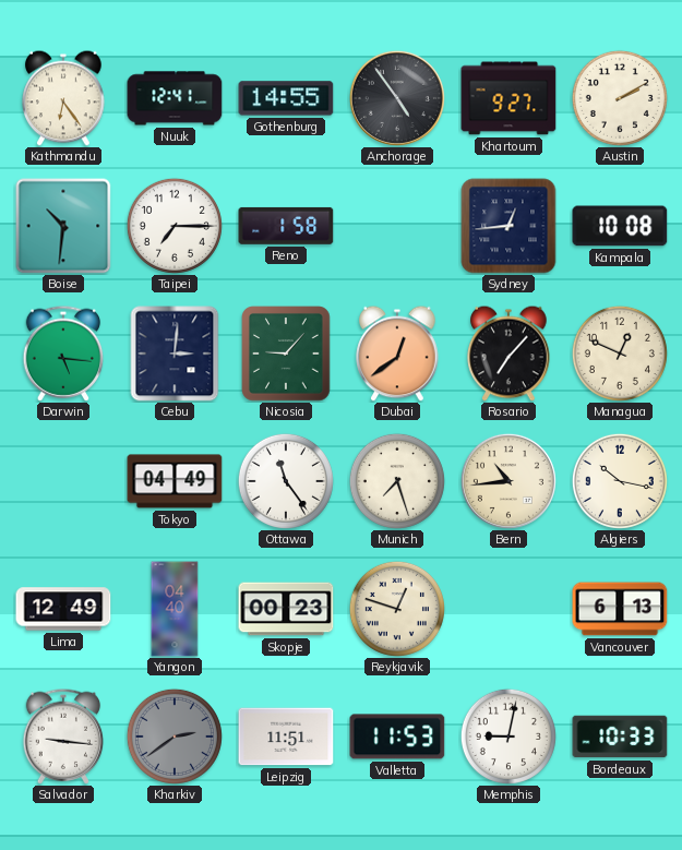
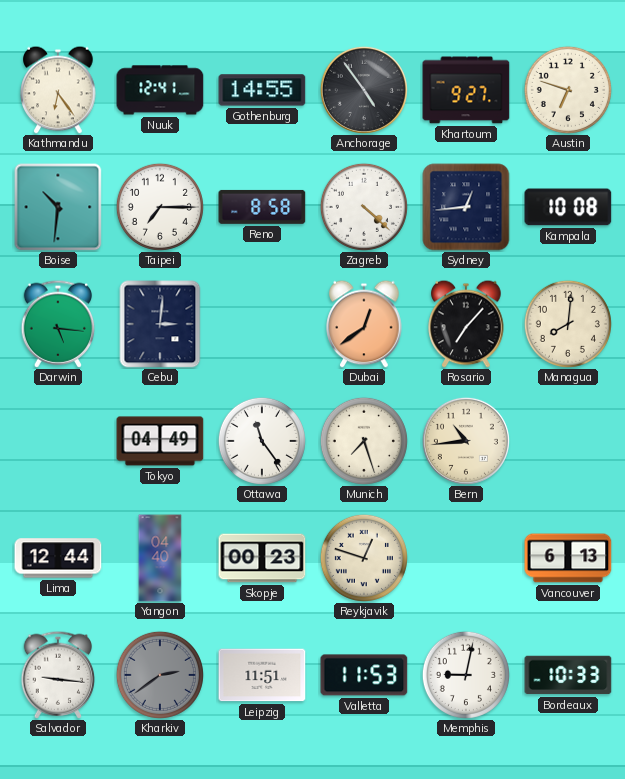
Austin: 2:10 -> 6:48
Reno: 1:58 -> 8:58
Zagreb: none -> 4:22
Nicosia: 9:07 -> none
Managua: 12:49 -> 8:01
Algiers: 10:17 -> none
Lima: 12:49 -> 12:44
